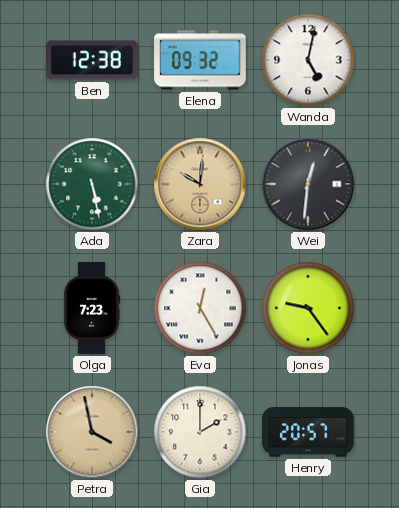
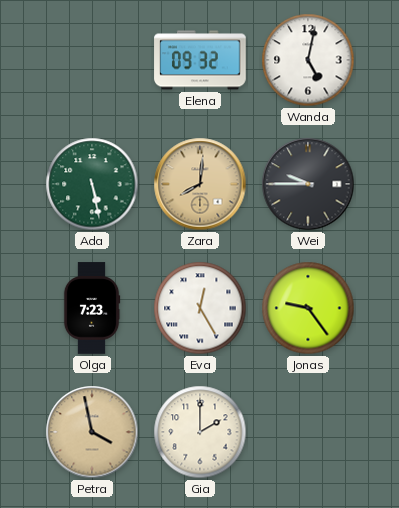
Ben: 12:38 -> none
Zara: 10:01 -> 8:01
Wei: 12:31 -> 9:45
Henry: 20:57 -> none
